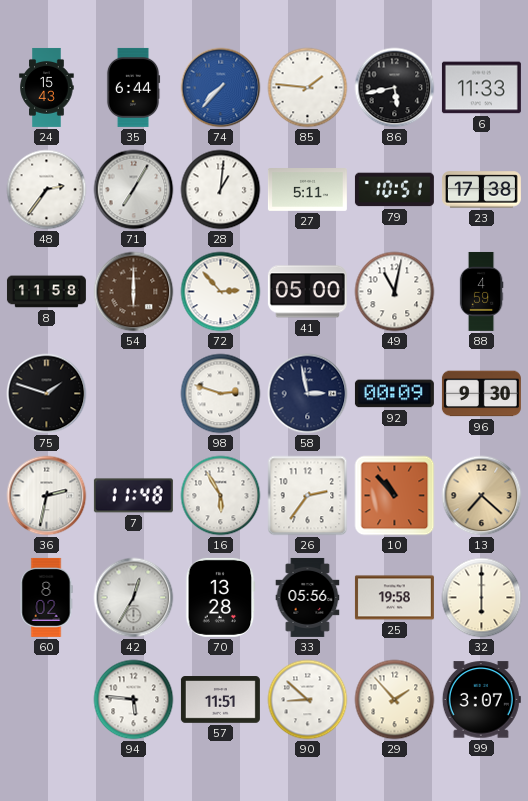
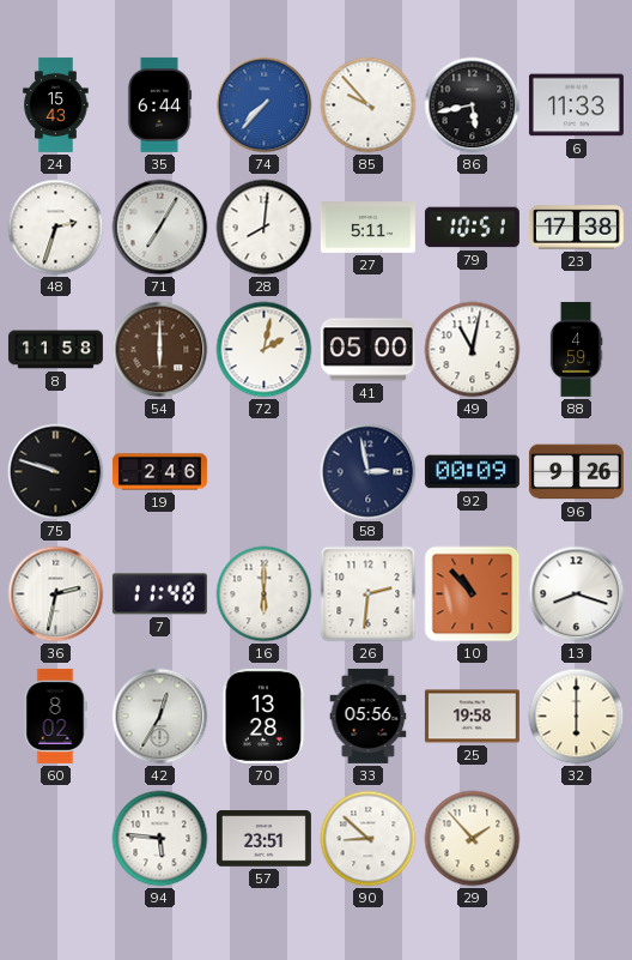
85: 1:46 -> 9:53
48: 2:36 -> 2:33
28: 1:01 -> 8:01
72: 2:53 -> 2:02
75: 1:48 -> 9:48
19: none -> 2:46
98: 2:48 -> none
96: 9:30 -> 9:26
16: 5:55 -> 6:00
26: 2:36 -> 2:31
13: 7:22 -> 8:18
13 dial: champagne -> white
57: 11:51 -> 23:51
99: 3:07 -> none
